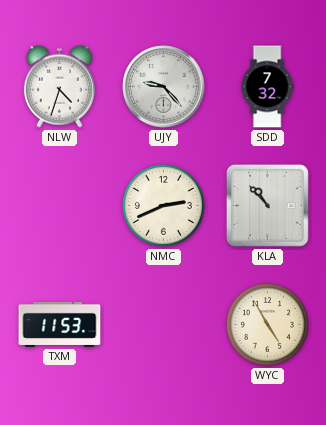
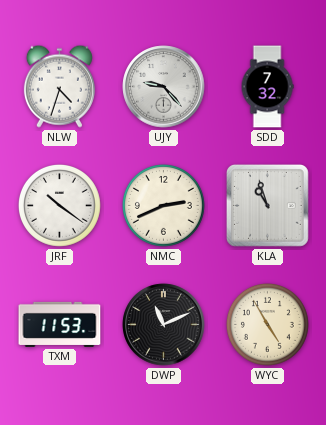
JRF: none -> 10:21
KLA: 10:53 -> 10:57
DWP: none -> 11:11
